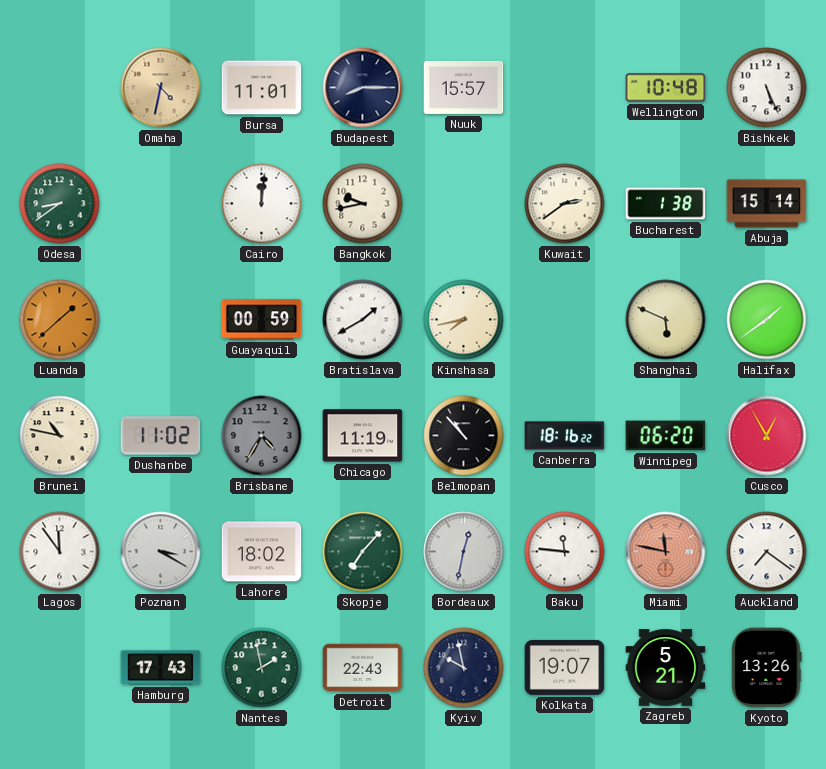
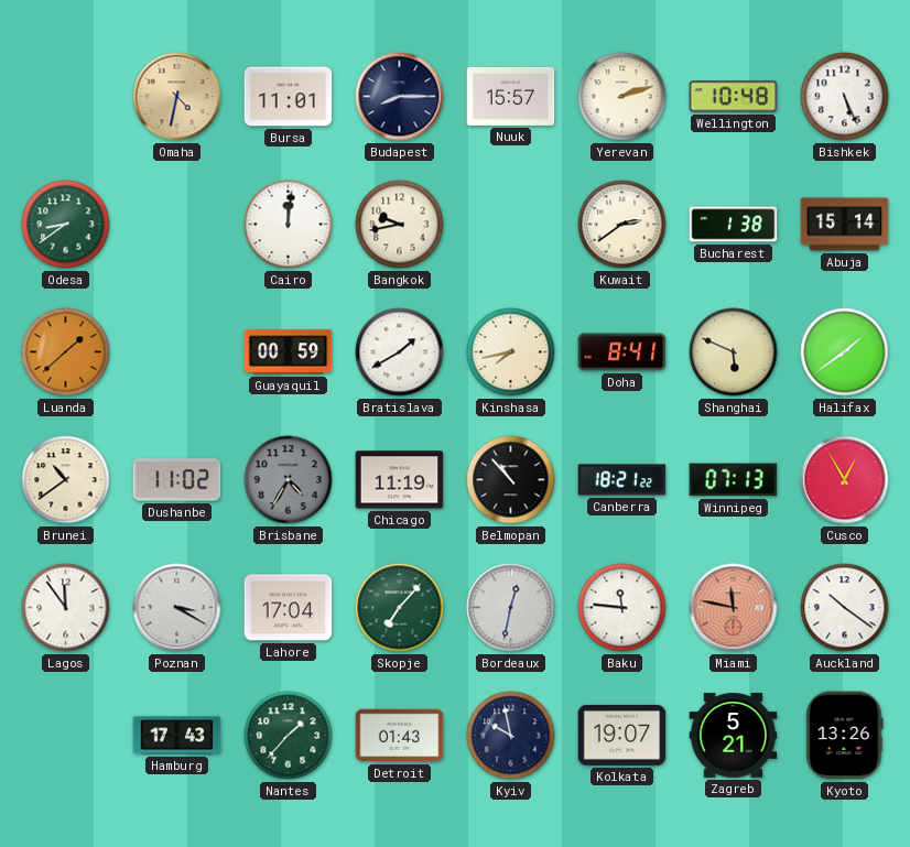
Yerevan: none -> 2:12
Doha: none -> 8:41
Brunei: 10:47 -> 10:39
Canberra: 18:16 -> 18:21
Winnipeg: 06:20 -> 07:13
Lahore: 18:02 -> 17:04
Auckland: 7:21 -> 10:21
Nantes: 1:58 -> 1:37
Detroit: 22:43 -> 01:43
